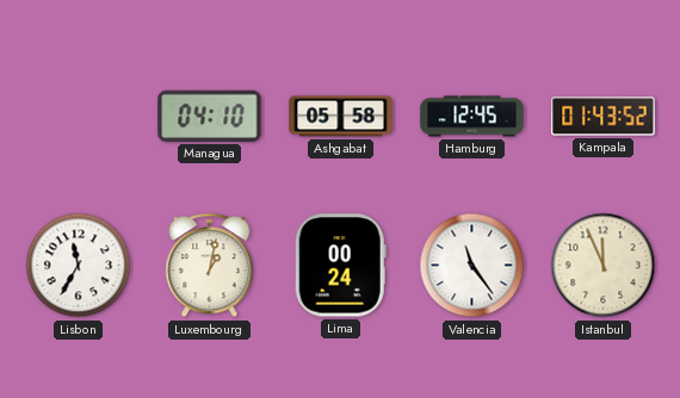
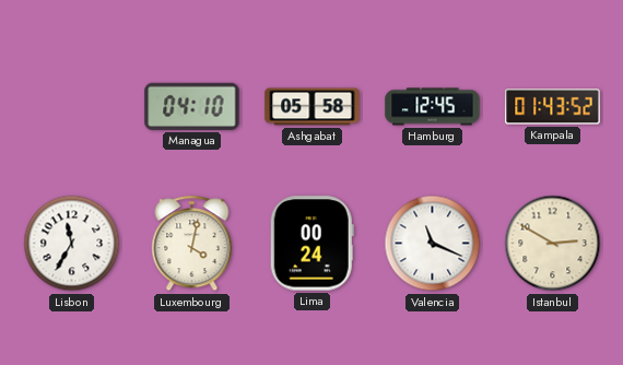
Luxembourg: 1:02 -> 4:02
Valencia: 11:24 -> 11:19
Istanbul: 11:56 -> 2:50
